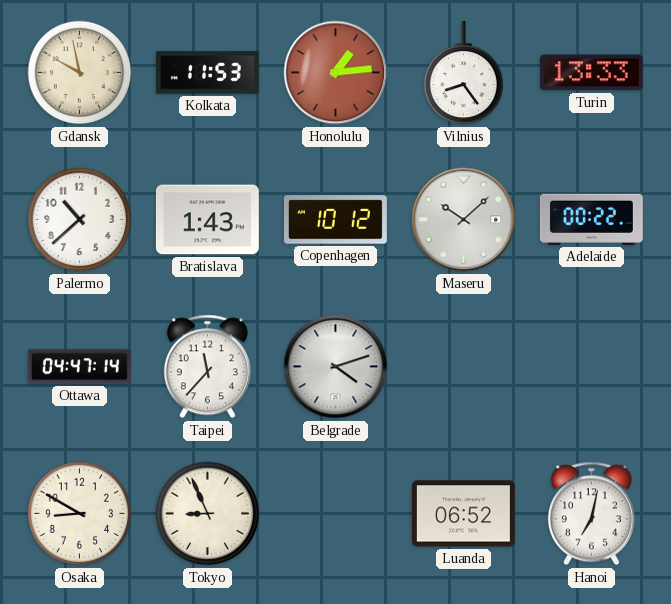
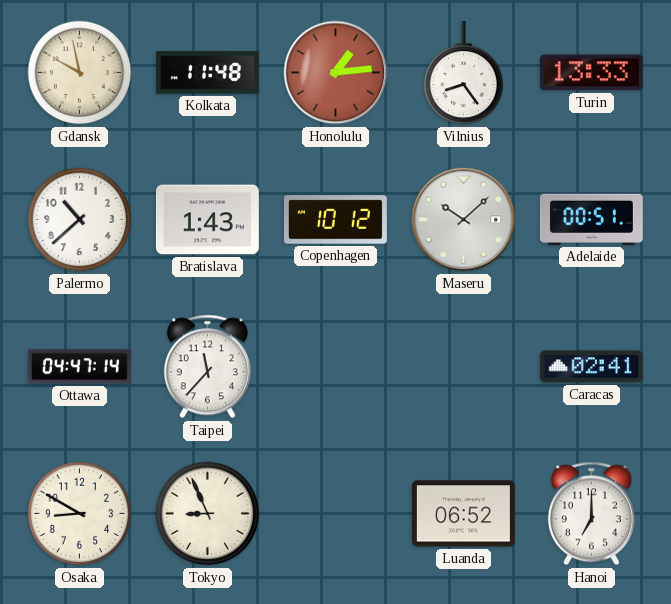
Kolkata: 11:53 -> 11:48
Adelaide: 00:22 -> 00:51
Belgrade: 4:12 -> none
Caracas: none -> 02:41
Hanoi: 7:02 -> 7:00
